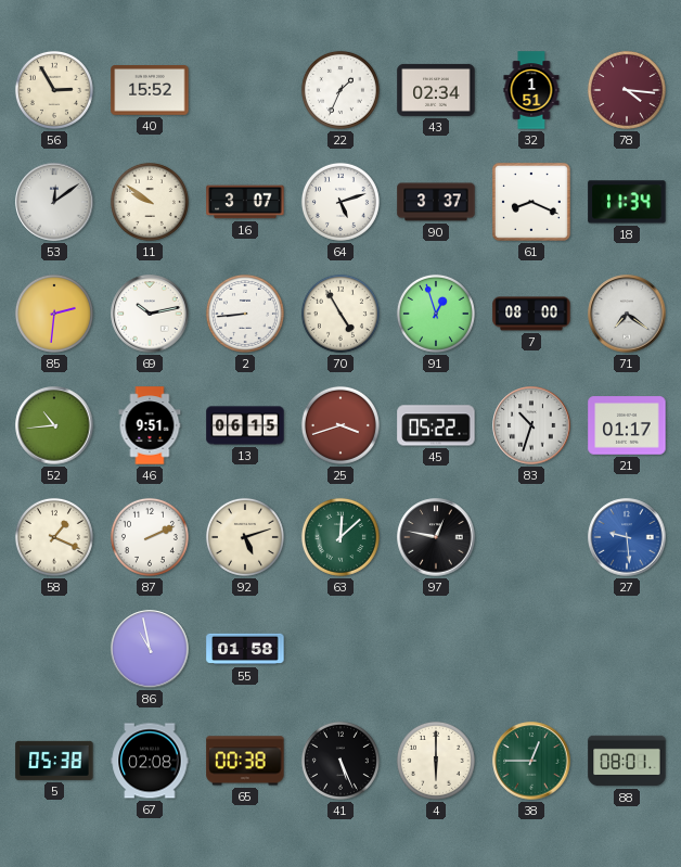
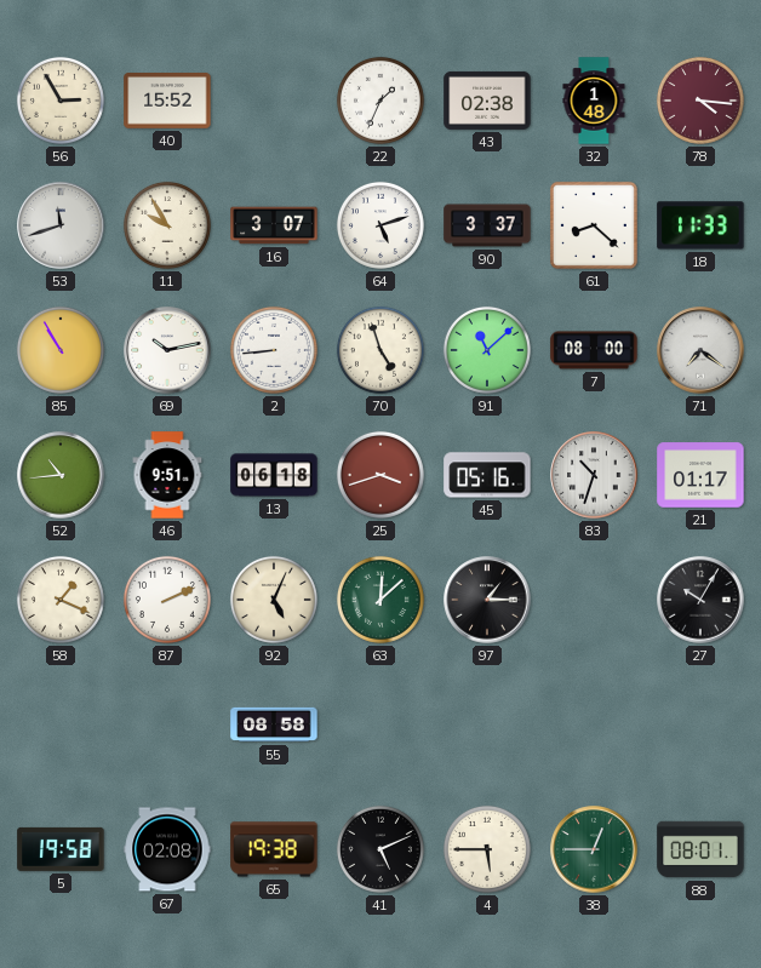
43: 02:34 -> 02:38
32: 1:51 -> 1:48
53: 12:09 -> 11:42
11: 9:51 -> 9:55
61: 8:19 -> 8:22
18: 11:34 -> 11:33
85: 2:31 -> 10:55
70: 4:55 -> 4:57
91: 12:57 -> 11:08
13: 06:15 -> 06:18
45: 05:22 -> 05:16
92: 5:12 -> 5:04
97: 12:47 -> 1:15
27: 9:29 -> 10:05
27 dial: blue -> black
86: 10:58 -> none
55: 01:58 -> 08:58
5: 05:38 -> 19:58
65: 00:38 -> 19:38
41: 5:26 -> 5:11
4: 6:00 -> 5:45
